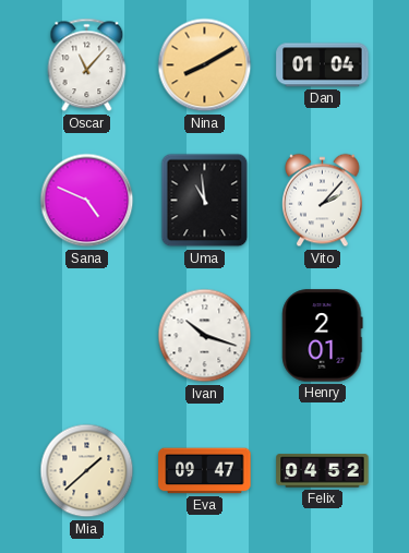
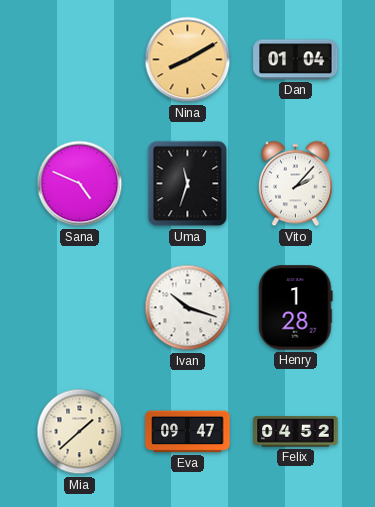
Oscar: 11:07 -> none
Uma: 10:59 -> 11:33
Henry: 2:01 -> 1:28
